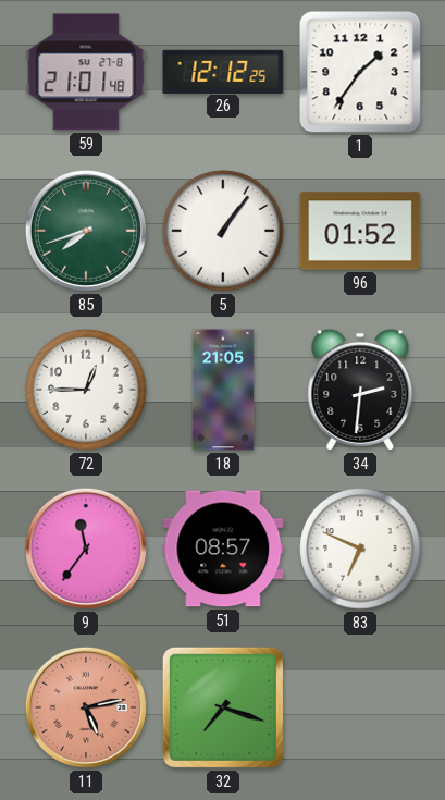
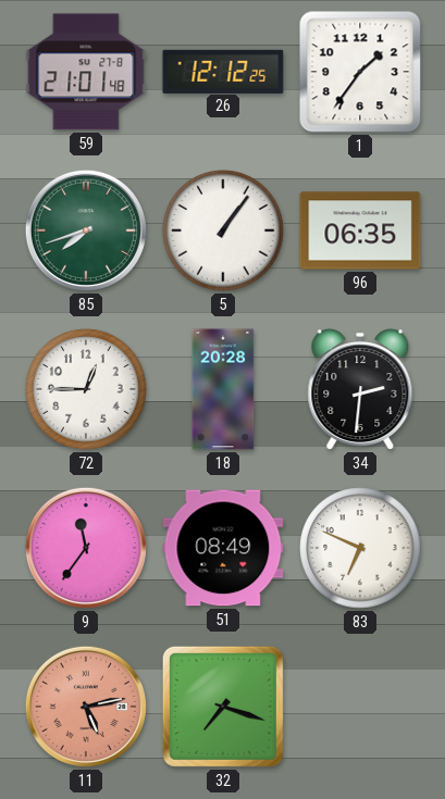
96: 01:52 -> 06:35
18: 21:05 -> 20:28
51: 08:57 -> 08:49
